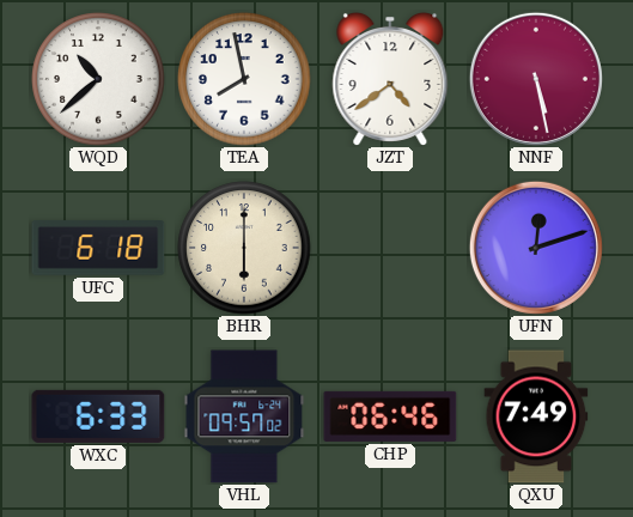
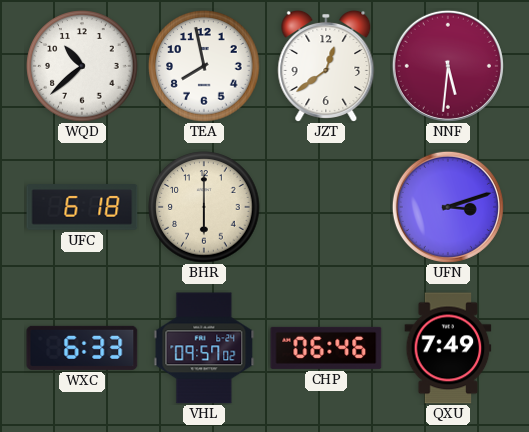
JZT: 4:39 -> 12:39
NNF: 5:28 -> 5:31
UFN: 12:12 -> 3:12
